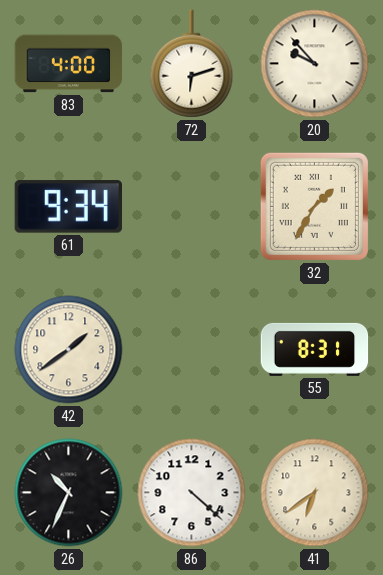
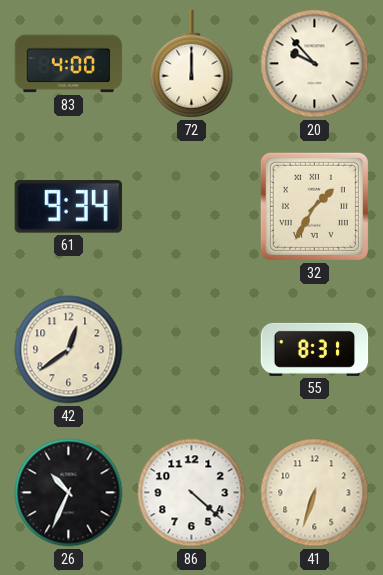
72: 6:12 -> 12:00
42: 1:39 -> 12:39
41: 6:39 -> 6:33
